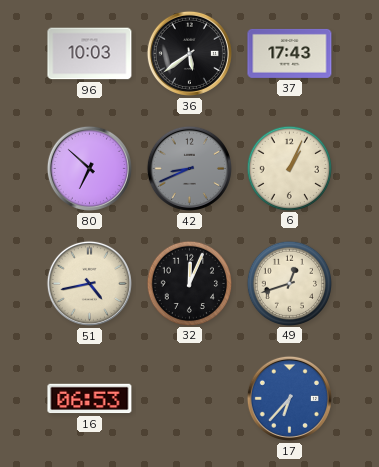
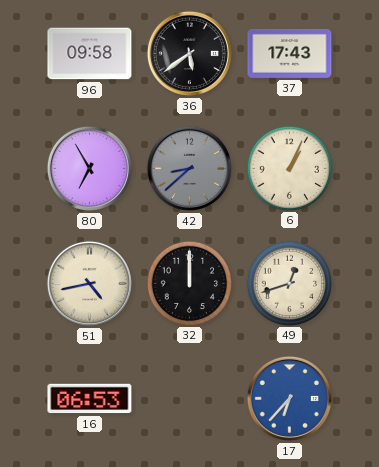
96: 10:03 -> 09:58
80: 6:52 -> 6:55
42: 8:41 -> 8:38
32: 12:04 -> 12:00
